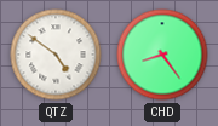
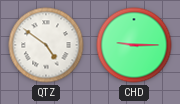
CHD: 8:24 -> 9:15
